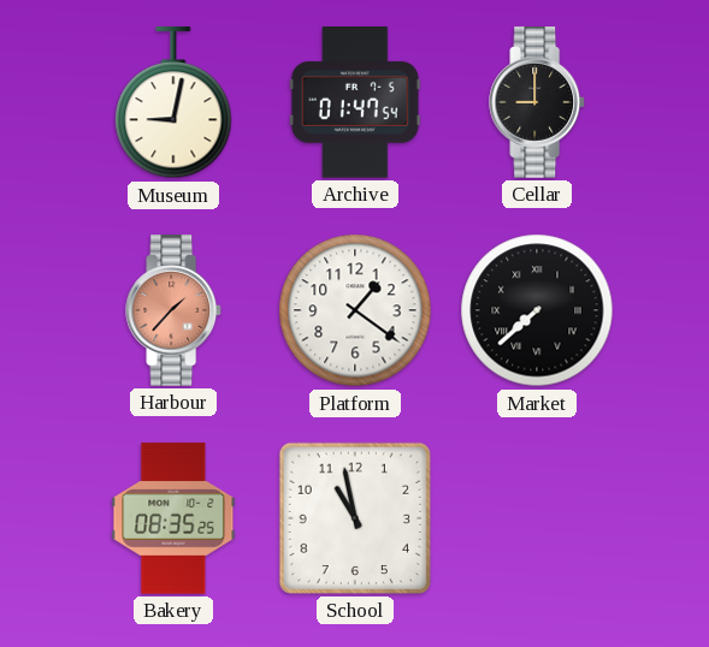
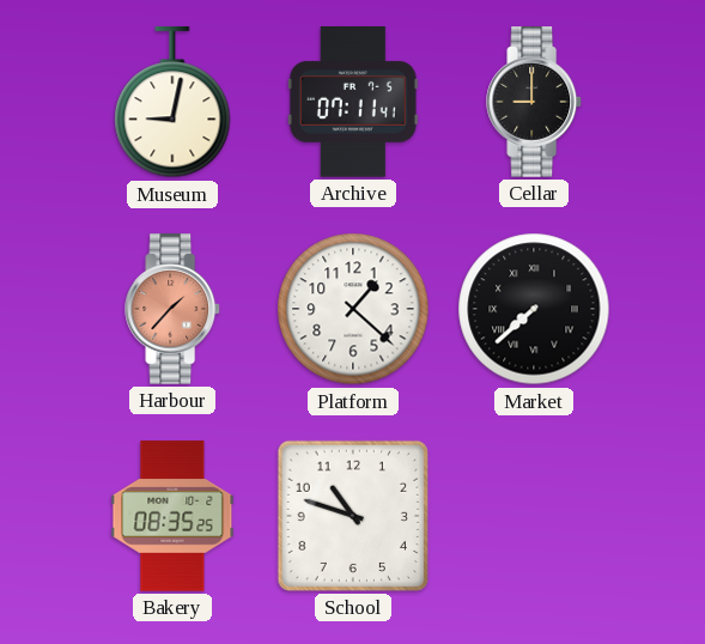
Archive: 01:47 -> 07:11
Platform: 1:21 -> 1:22
School: 10:58 -> 10:48
